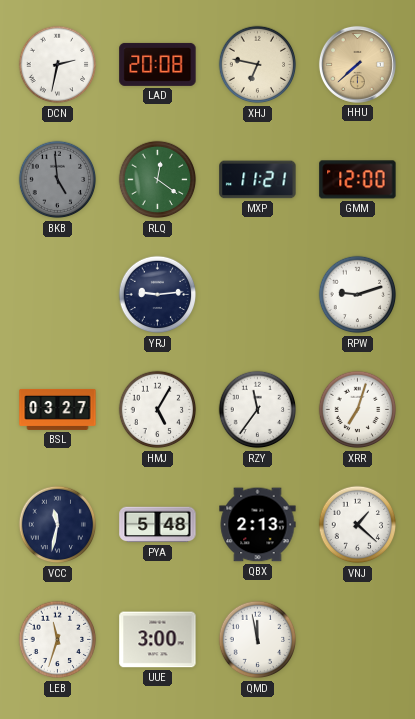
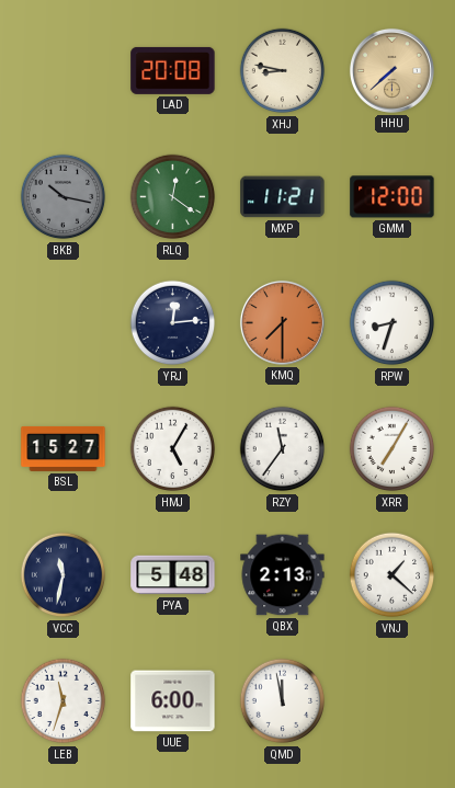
DCN: 2:32 -> none
XHJ: 6:47 -> 8:47
BKB: 4:59 -> 10:17
YRJ: 9:14 -> 12:14
KMQ: none -> 7:30
RPW: 9:12 -> 8:33
BSL: 03:27 -> 15:27
XRR: 7:03 -> 7:05
UUE: 3:00 -> 6:00
